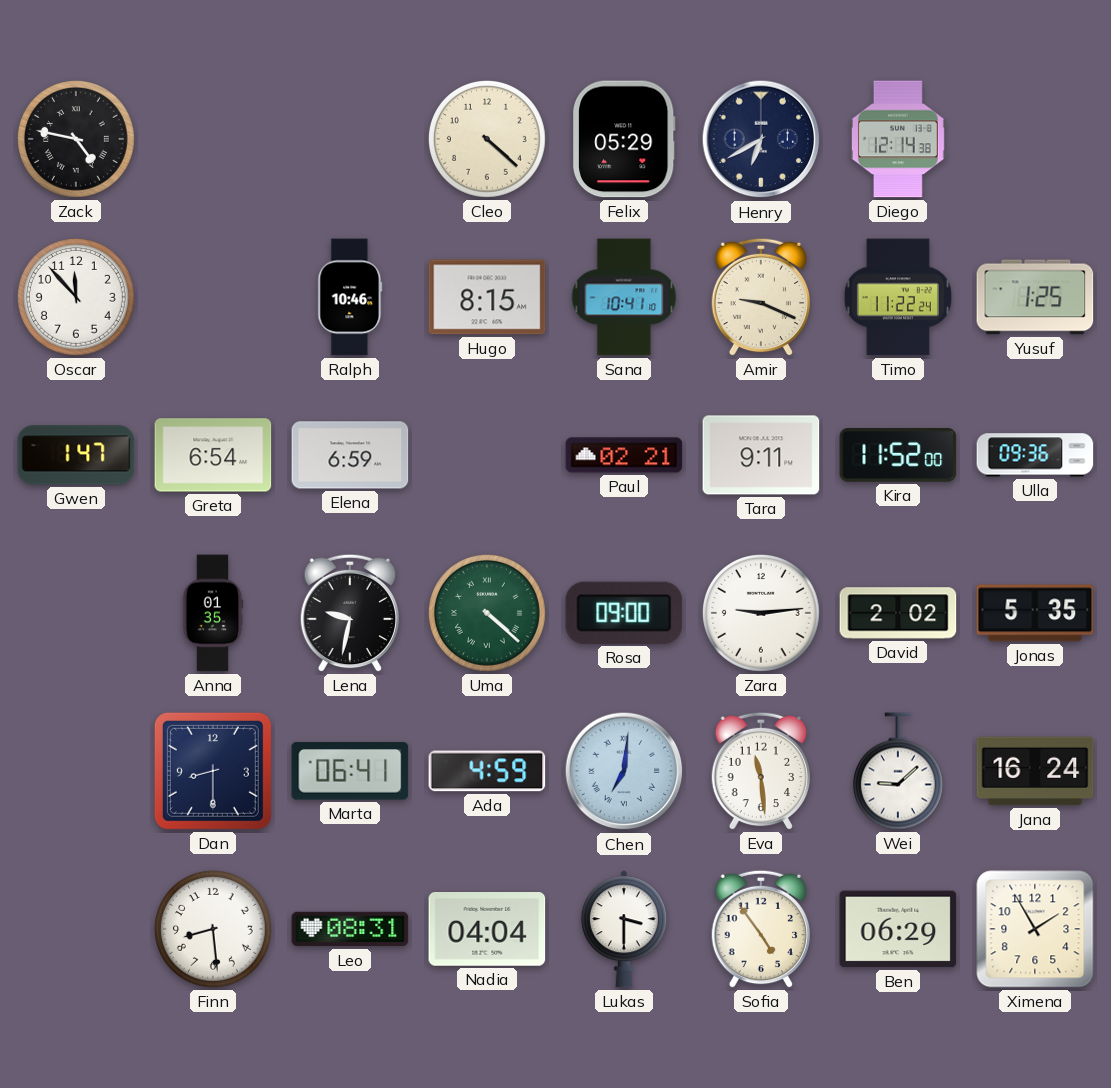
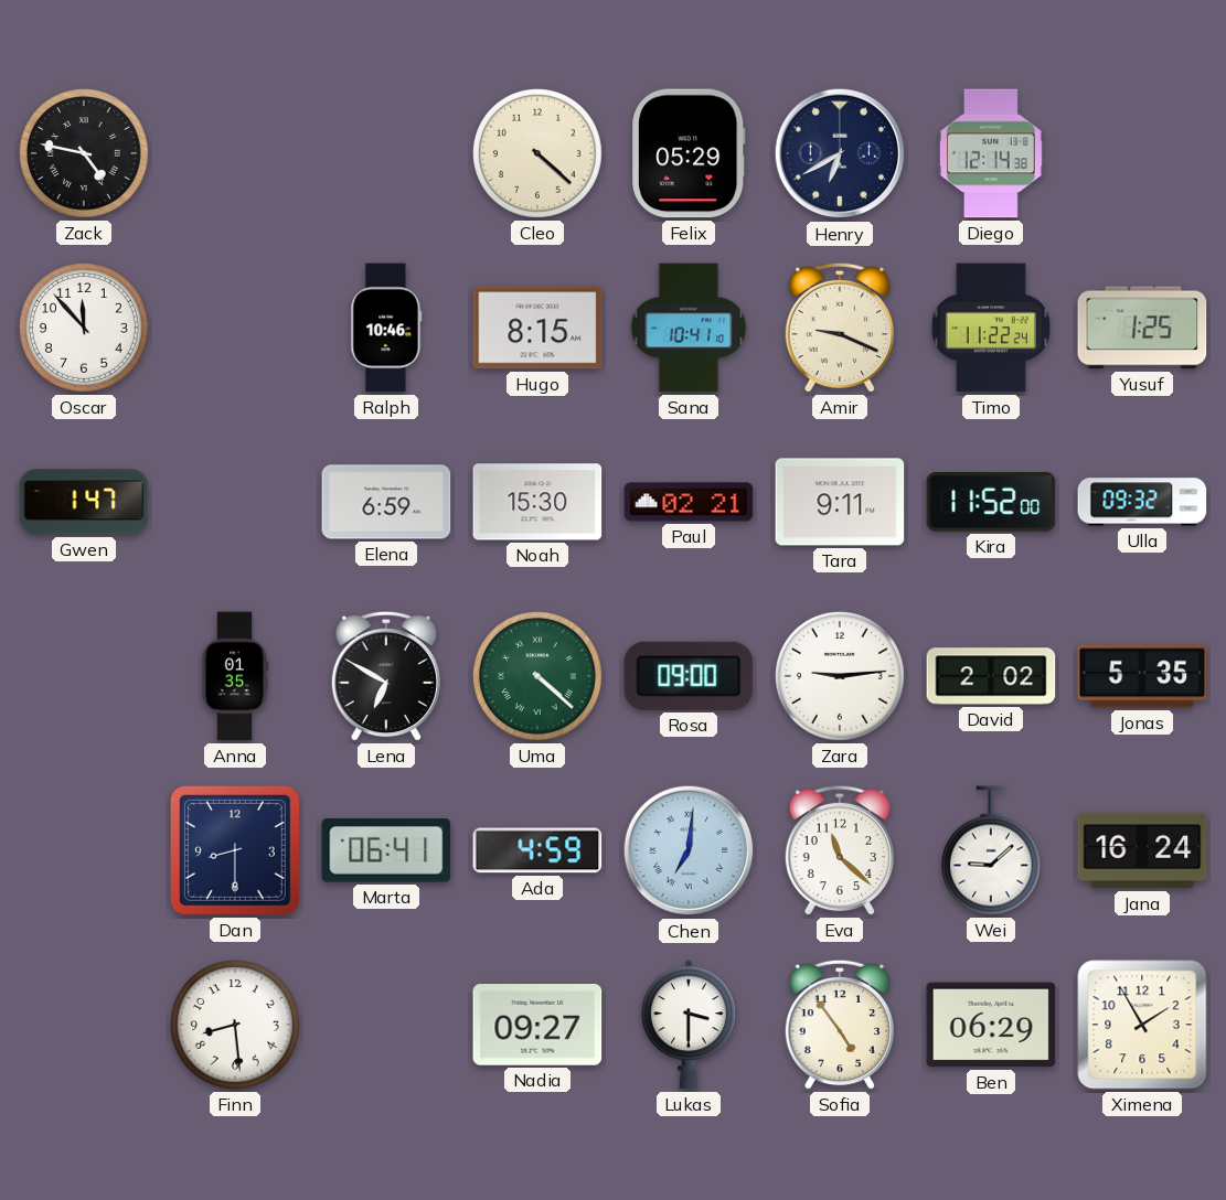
Greta: 6:54 -> none
Noah: none -> 15:30
Ulla: 09:36 -> 09:32
Lena: 9:32 -> 6:50
Eva: 11:29 -> 11:22
Leo: 08:31 -> none
Nadia: 04:04 -> 09:27
